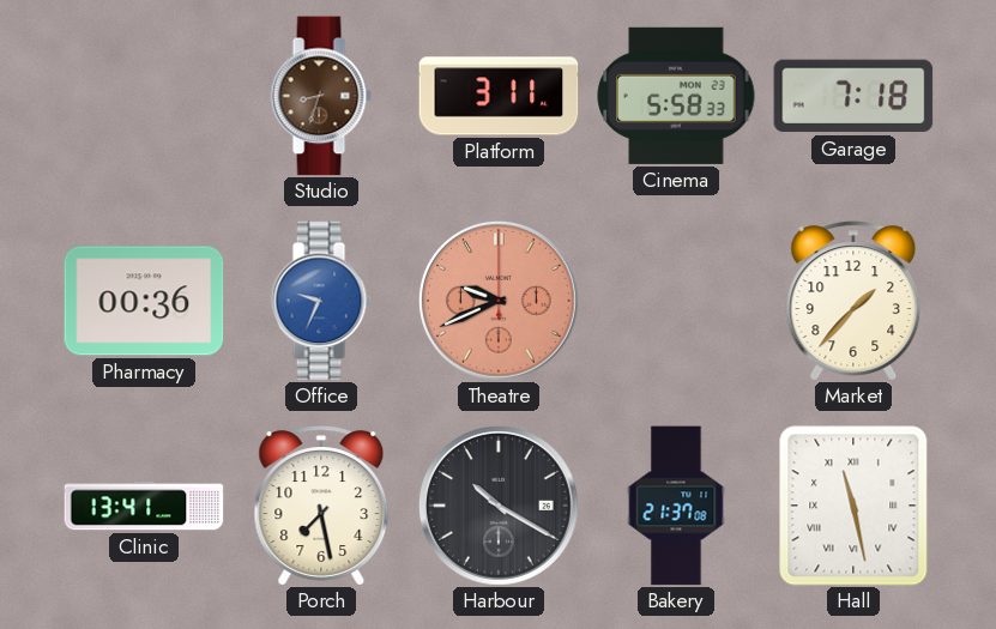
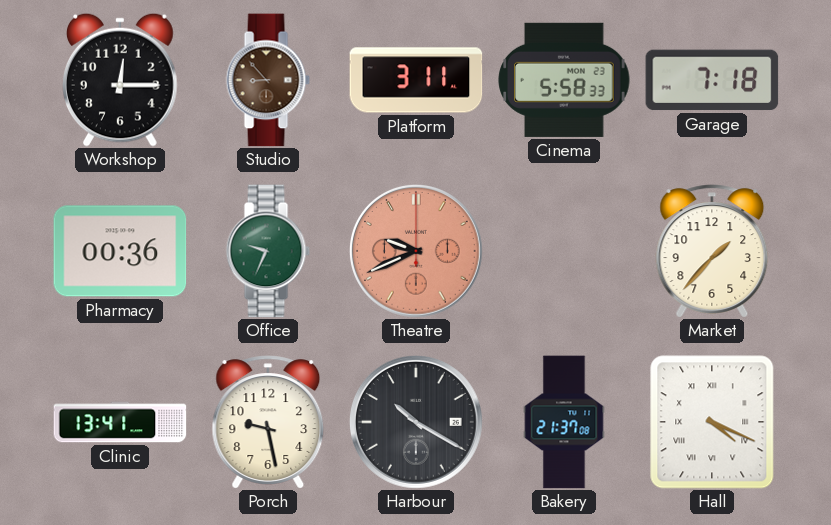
Workshop: none -> 12:15
Studio: 8:33 -> 8:53
Office dial: blue -> green
Porch: 7:28 -> 9:28
Hall: 11:28 -> 4:19
